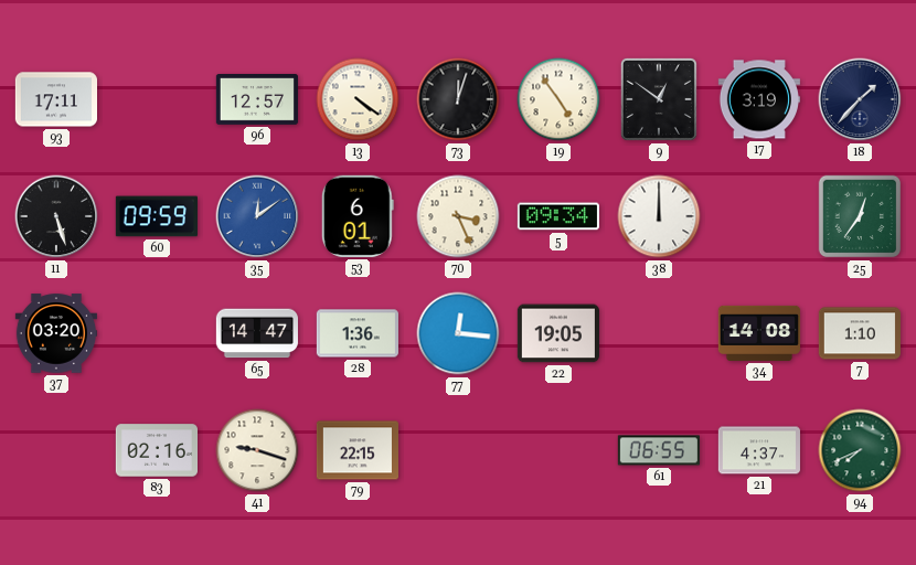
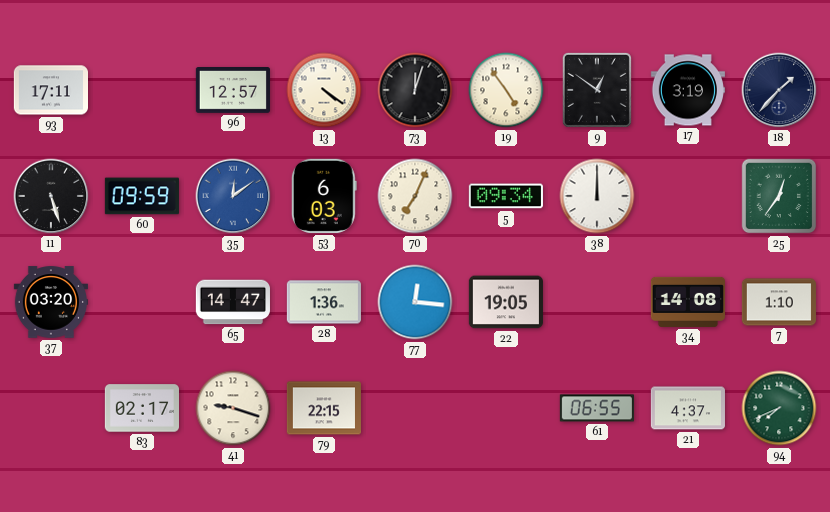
53: 6:01 -> 6:03
70: 3:26 -> 7:04
83: 02:16 -> 02:17
